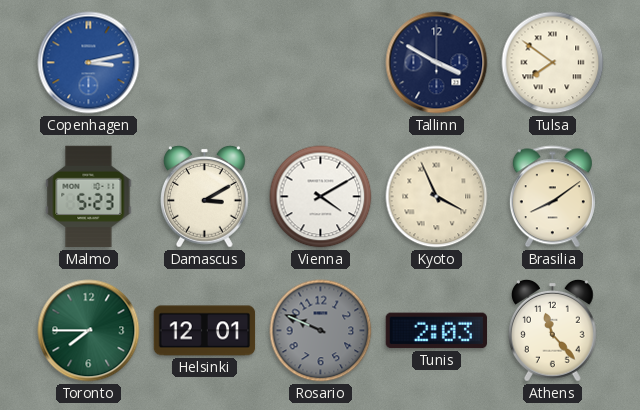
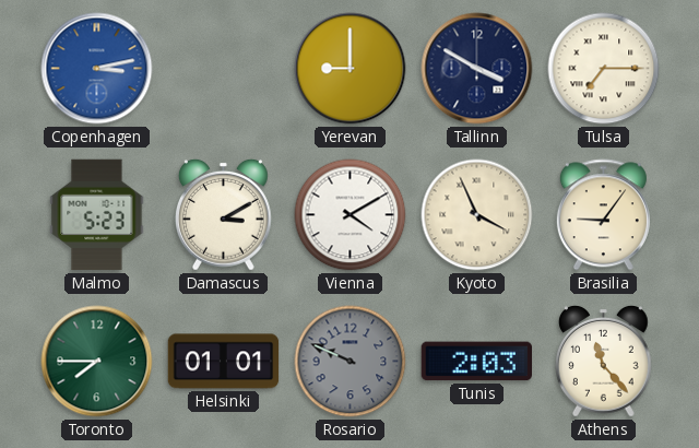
Yerevan: none -> 9:00
Tulsa: 7:51 -> 7:15
Brasilia: 8:09 -> 9:06
Helsinki: 12:01 -> 01:01
